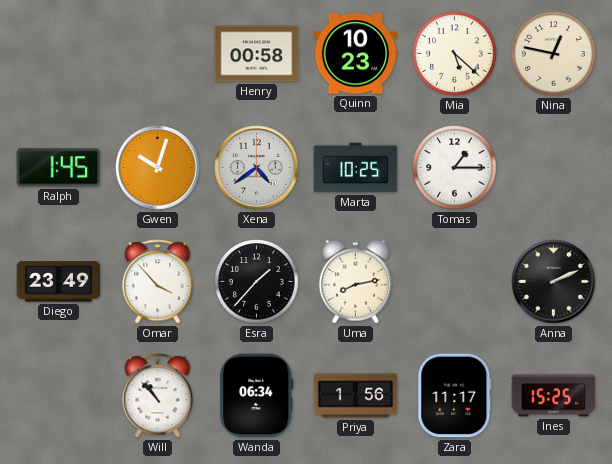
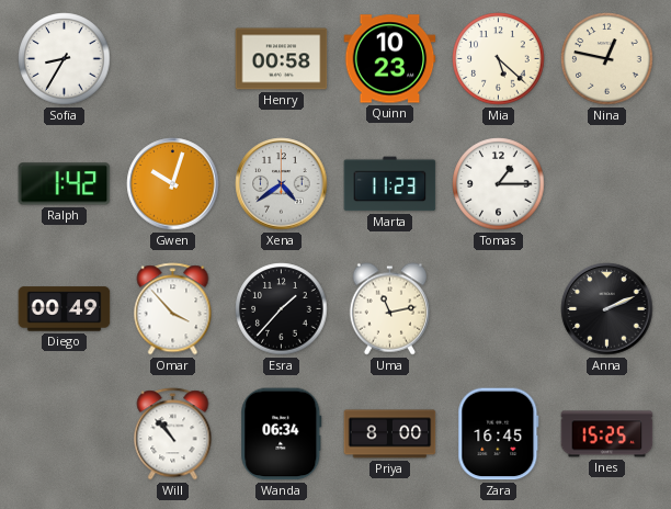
Sofia: none -> 8:35
Ralph: 1:45 -> 1:42
Marta: 10:25 -> 11:23
Diego: 23:49 -> 00:49
Uma: 8:13 -> 11:13
Priya: 1:56 -> 8:00
Zara: 11:17 -> 16:45
